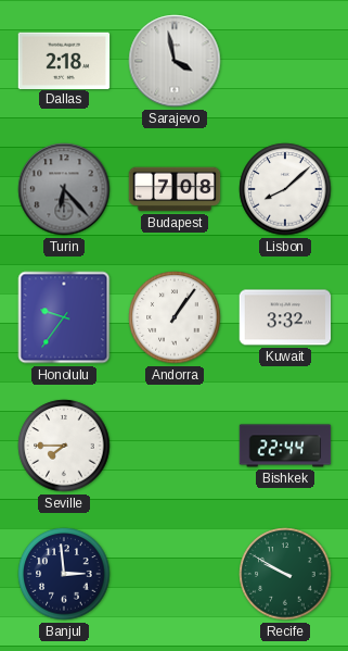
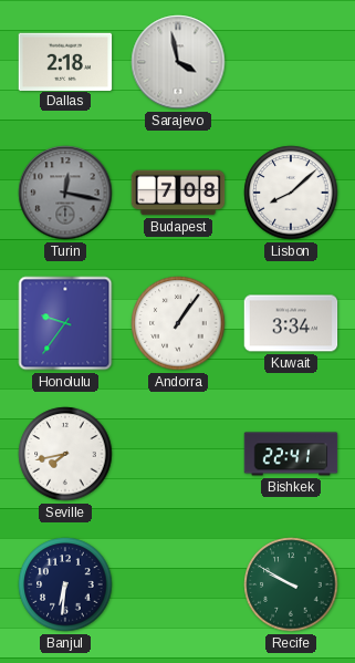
Turin: 6:23 -> 12:17
Kuwait: 3:32 -> 3:34
Seville: 7:45 -> 7:43
Bishkek: 22:44 -> 22:41
Banjul: 2:59 -> 6:31
